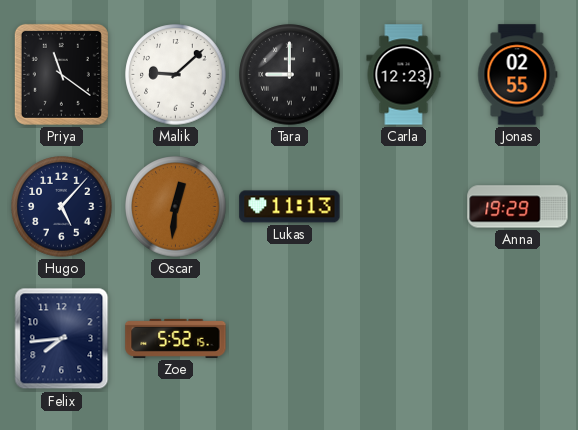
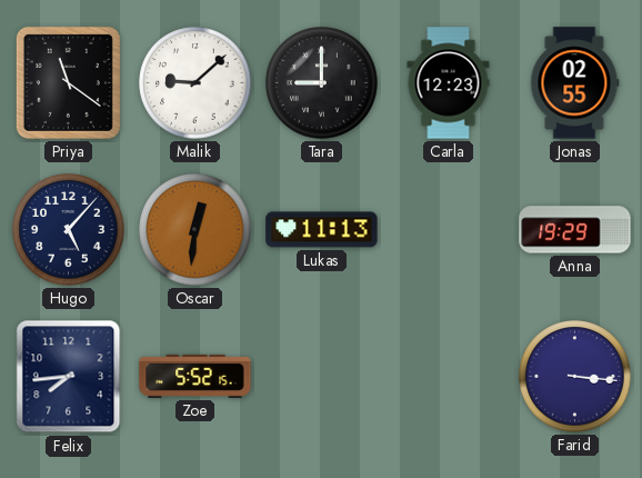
Farid: none -> 3:16
